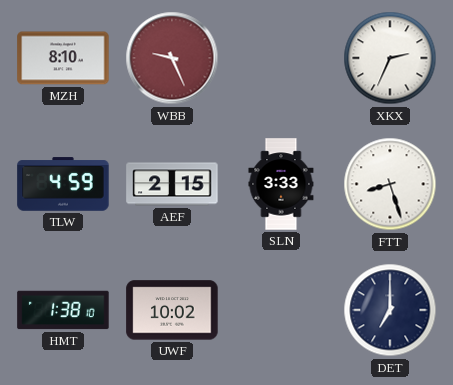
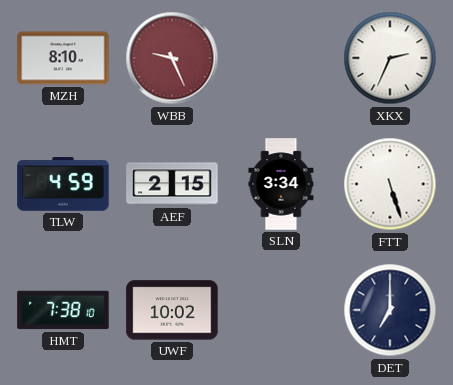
SLN: 3:33 -> 3:34
FTT: 8:27 -> 5:27
HMT: 1:38 -> 7:38
